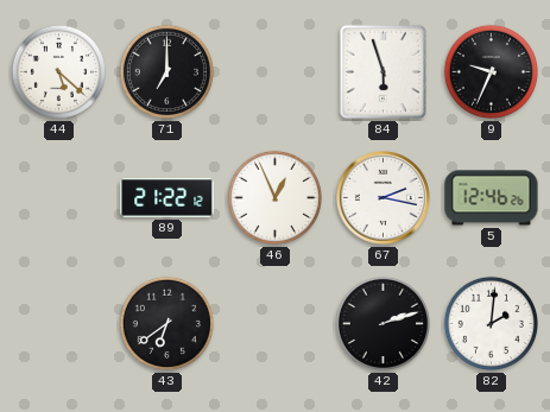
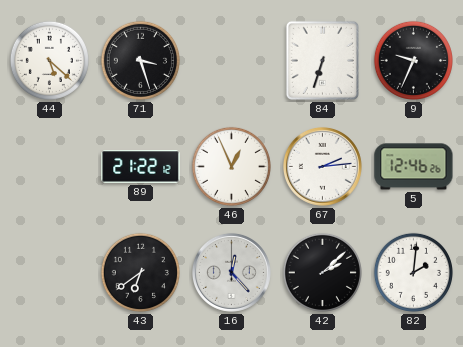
71: 7:00 -> 3:27
84: 5:57 -> 6:33
67: 2:17 -> 2:14
16: none -> 12:23
42: 2:12 -> 2:08
